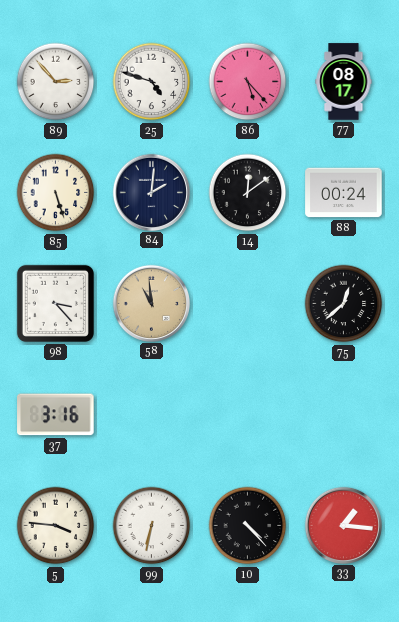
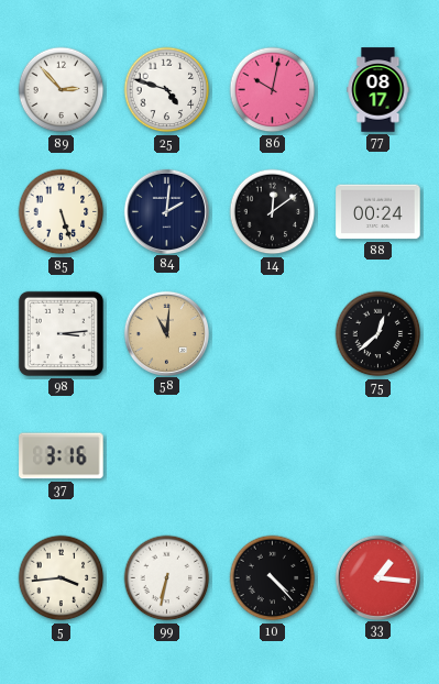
86: 5:23 -> 10:02
98: 3:23 -> 3:14
58: 10:59 -> 11:01
5: 3:46 -> 3:44
